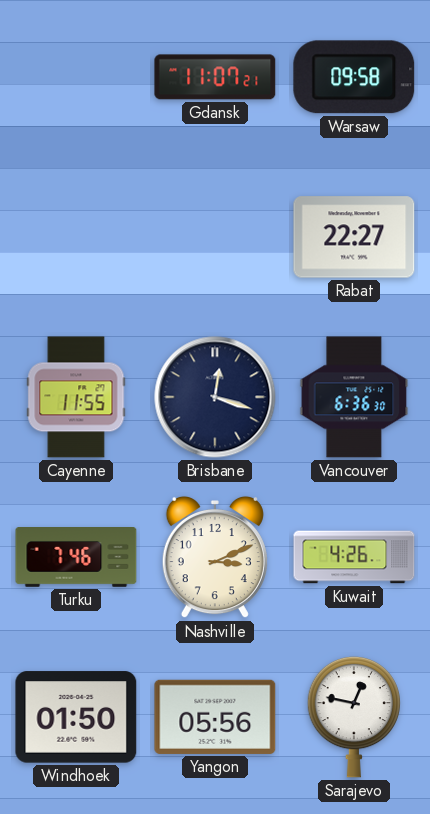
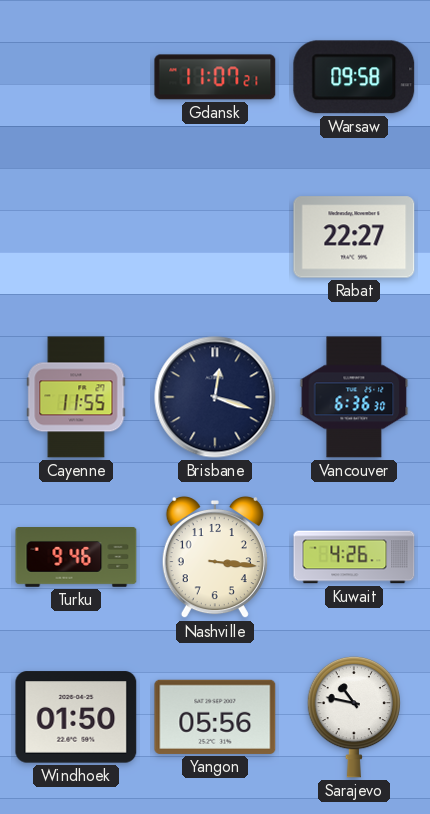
Turku: 7:46 -> 9:46
Nashville: 3:11 -> 3:16
Sarajevo: 12:47 -> 10:47
